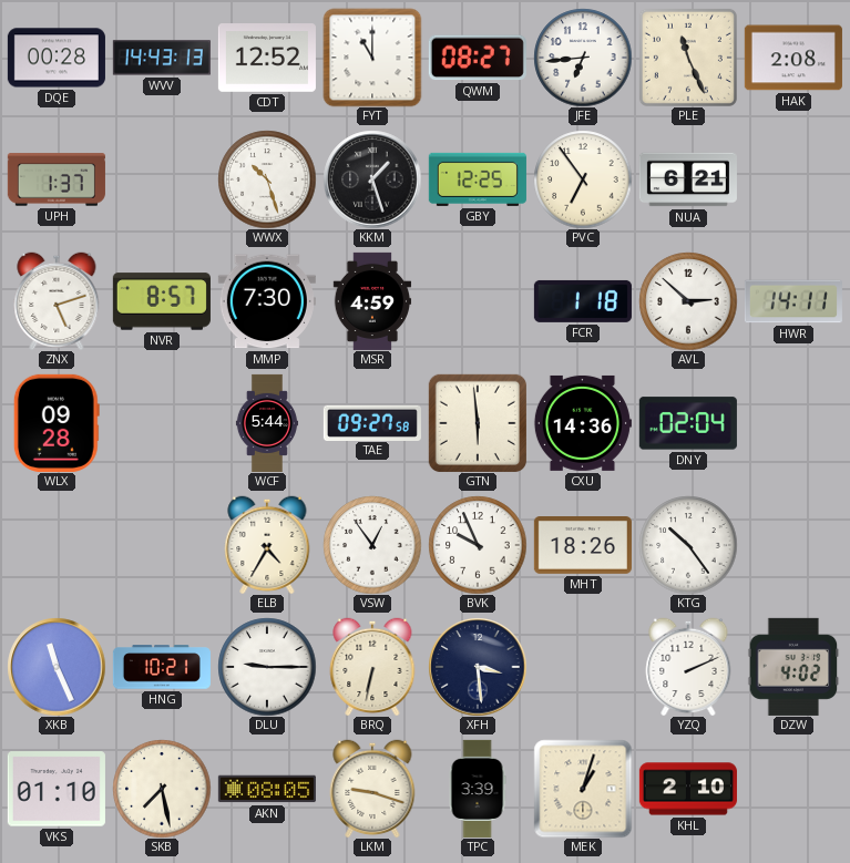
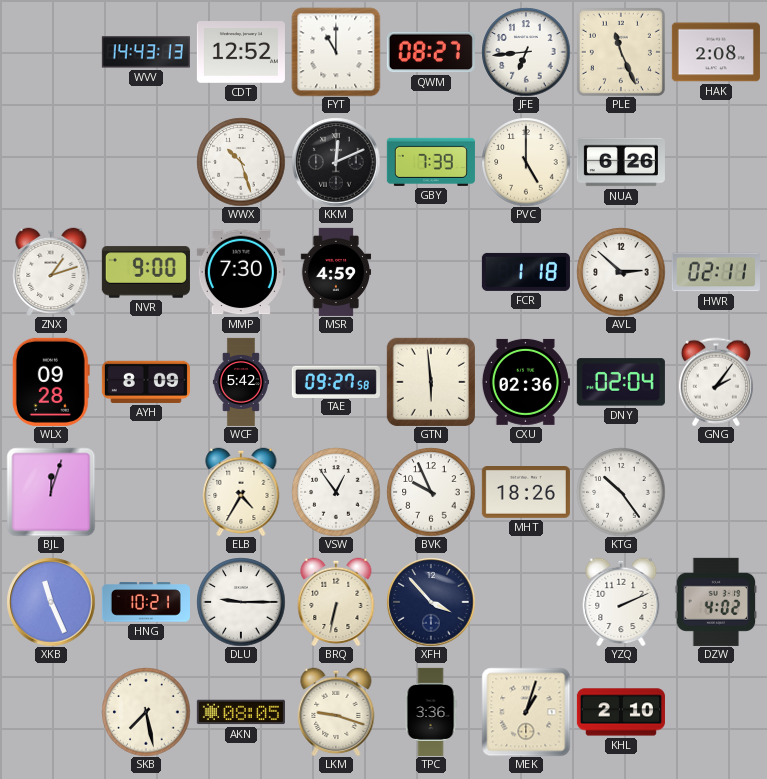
DQE: 00:28 -> none
UPH: 1:37 -> none
KKM: 1:27 -> 12:11
GBY: 12:25 -> 7:39
PVC: 6:54 -> 5:00
NUA: 6:21 -> 6:26
ZNX: 5:12 -> 1:12
NVR: 8:57 -> 9:00
HWR: 14:11 -> 02:11
AYH: none -> 8:09
WCF: 5:44 -> 5:42
CXU: 14:36 -> 02:36
GNG: none -> 2:06
BJL: none -> 12:03
XFH: 3:29 -> 3:53
VKS: 01:10 -> none
TPC: 3:39 -> 3:36
